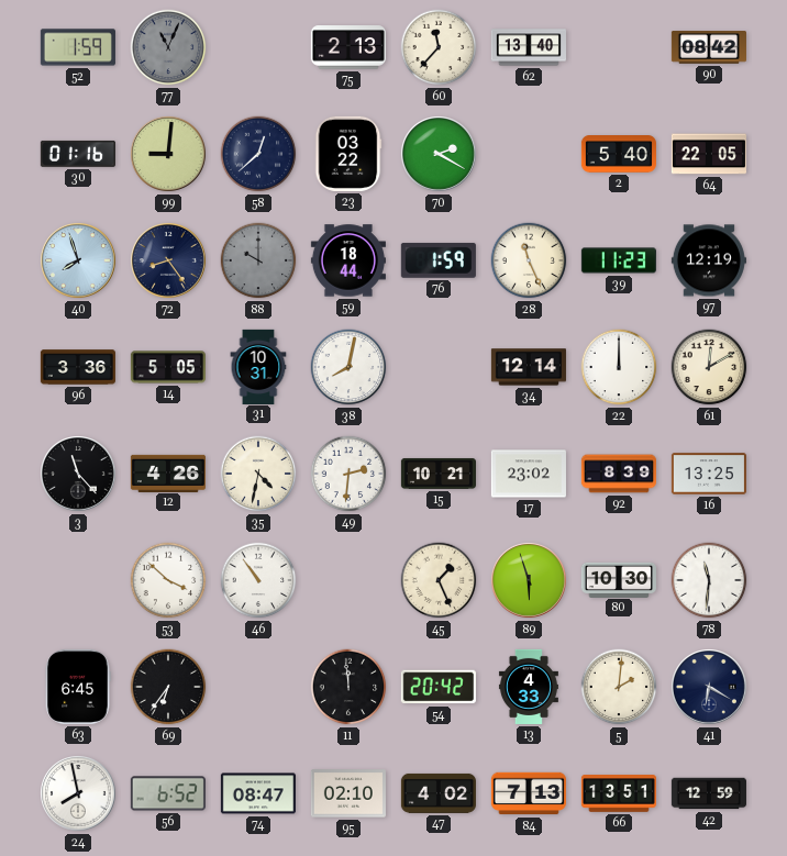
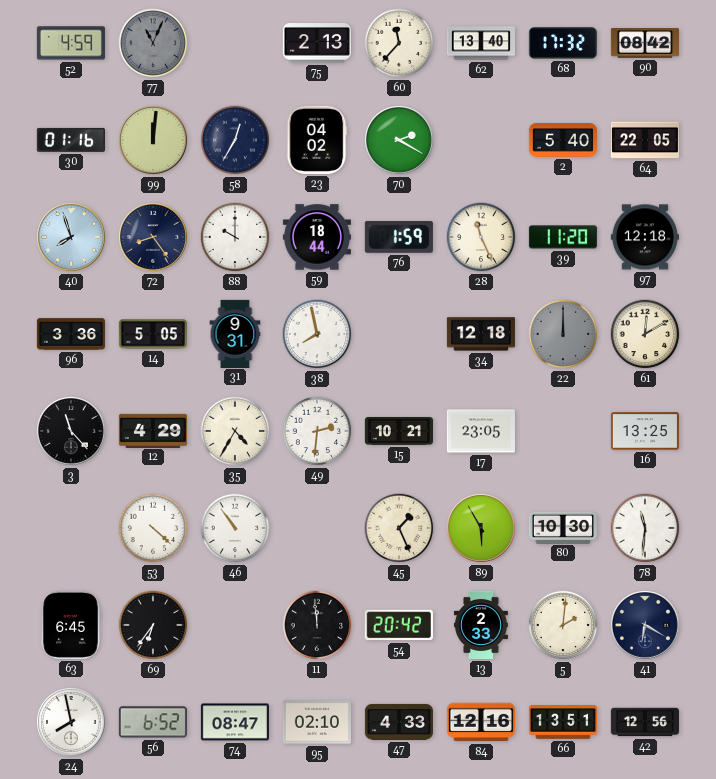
52: 1:59 -> 4:59
68: none -> 17:32
99: 9:01 -> 12:01
58: 12:38 -> 12:35
23: 03:22 -> 04:02
88 dial: grey -> white
39: 11:23 -> 11:20
97: 12:19 -> 12:18
31: 10:31 -> 9:31
38: 8:02 -> 7:58
34: 12:14 -> 12:18
22 dial: white -> grey
12: 4:26 -> 4:29
35: 4:32 -> 4:35
17: 23:02 -> 23:05
92: 8:39 -> none
53: 3:52 -> 4:22
89: 5:57 -> 5:55
13: 4:33 -> 2:33
47: 4:02 -> 4:33
84: 7:13 -> 12:16
42: 12:59 -> 12:56
